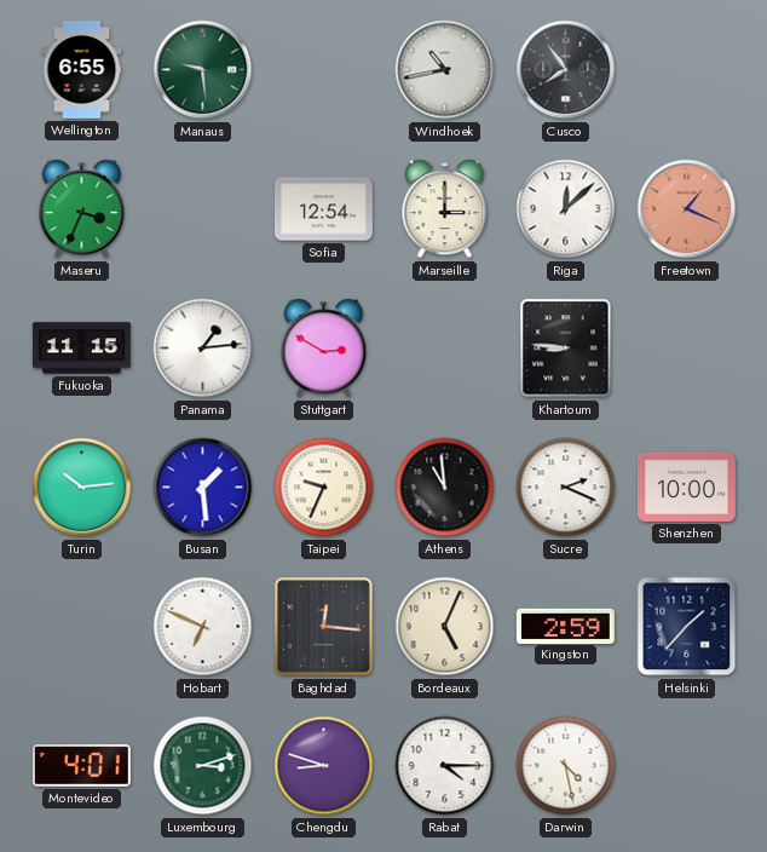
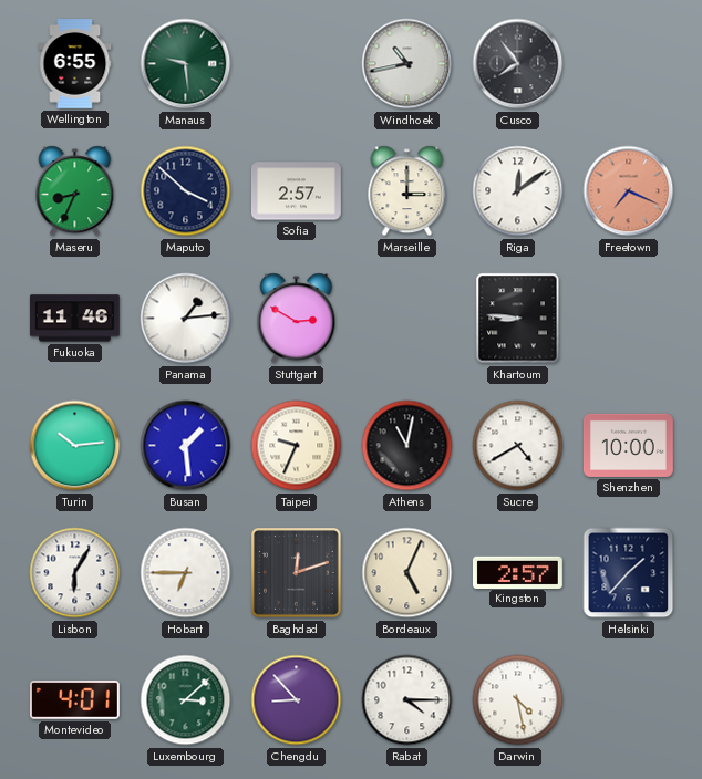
Maseru: 3:34 -> 8:34
Maputo: none -> 3:52
Sofia: 12:54 -> 2:57
Riga: 12:08 -> 12:09
Freetown: 1:19 -> 7:19
Fukuoka: 11:15 -> 11:46
Athens: 10:59 -> 11:02
Sucre: 2:19 -> 4:40
Lisbon: none -> 6:05
Hobart: 6:49 -> 6:45
Baghdad: 12:16 -> 12:12
Kingston: 2:59 -> 2:57
Luxembourg: 3:12 -> 3:08
Chengdu: 8:48 -> 8:53
